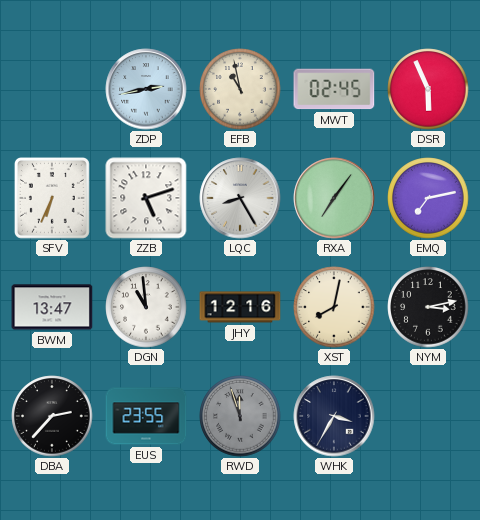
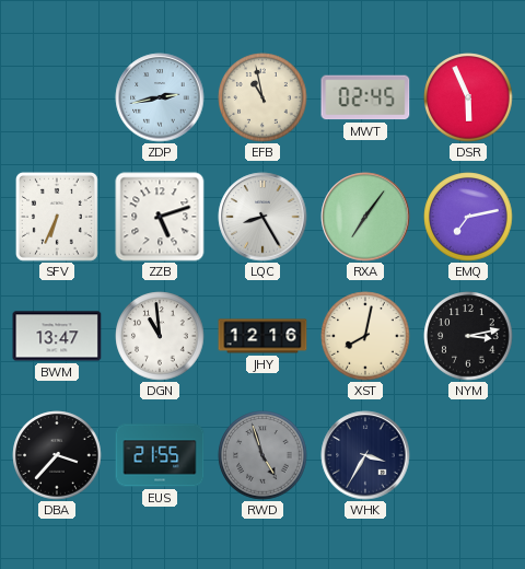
DBA: 2:37 -> 3:37
EUS: 23:55 -> 21:55
RWD: 11:57 -> 4:57
